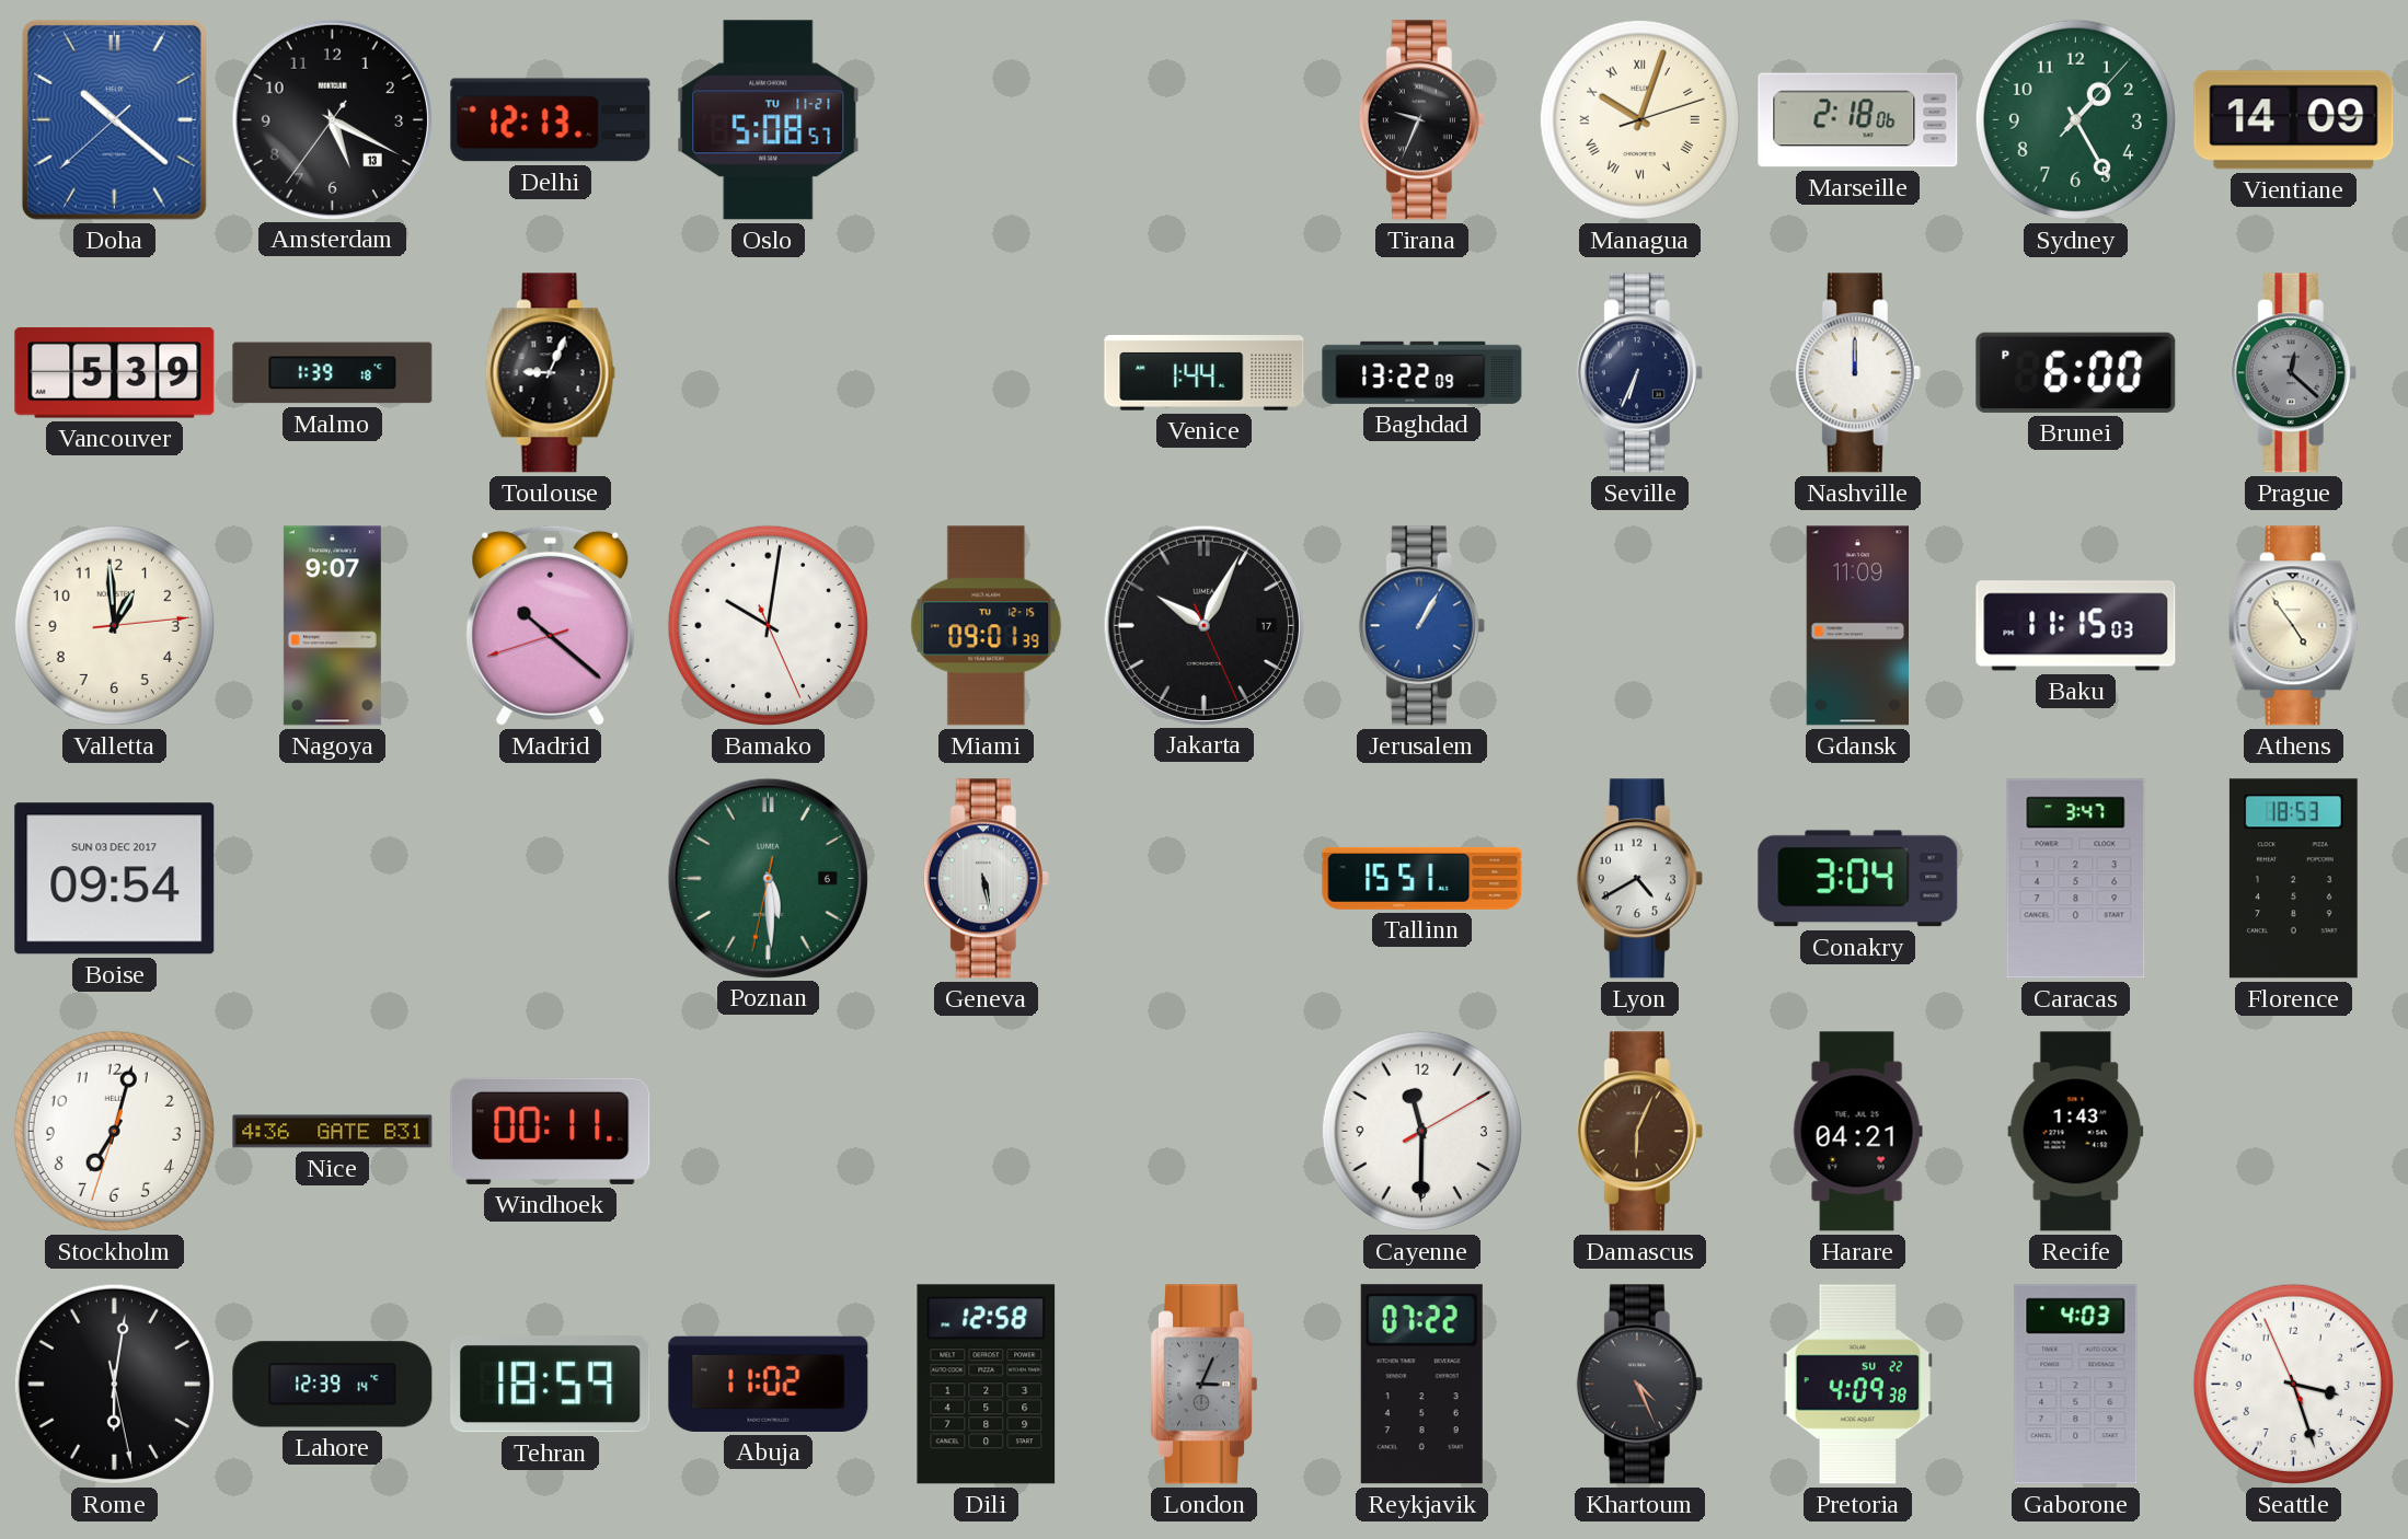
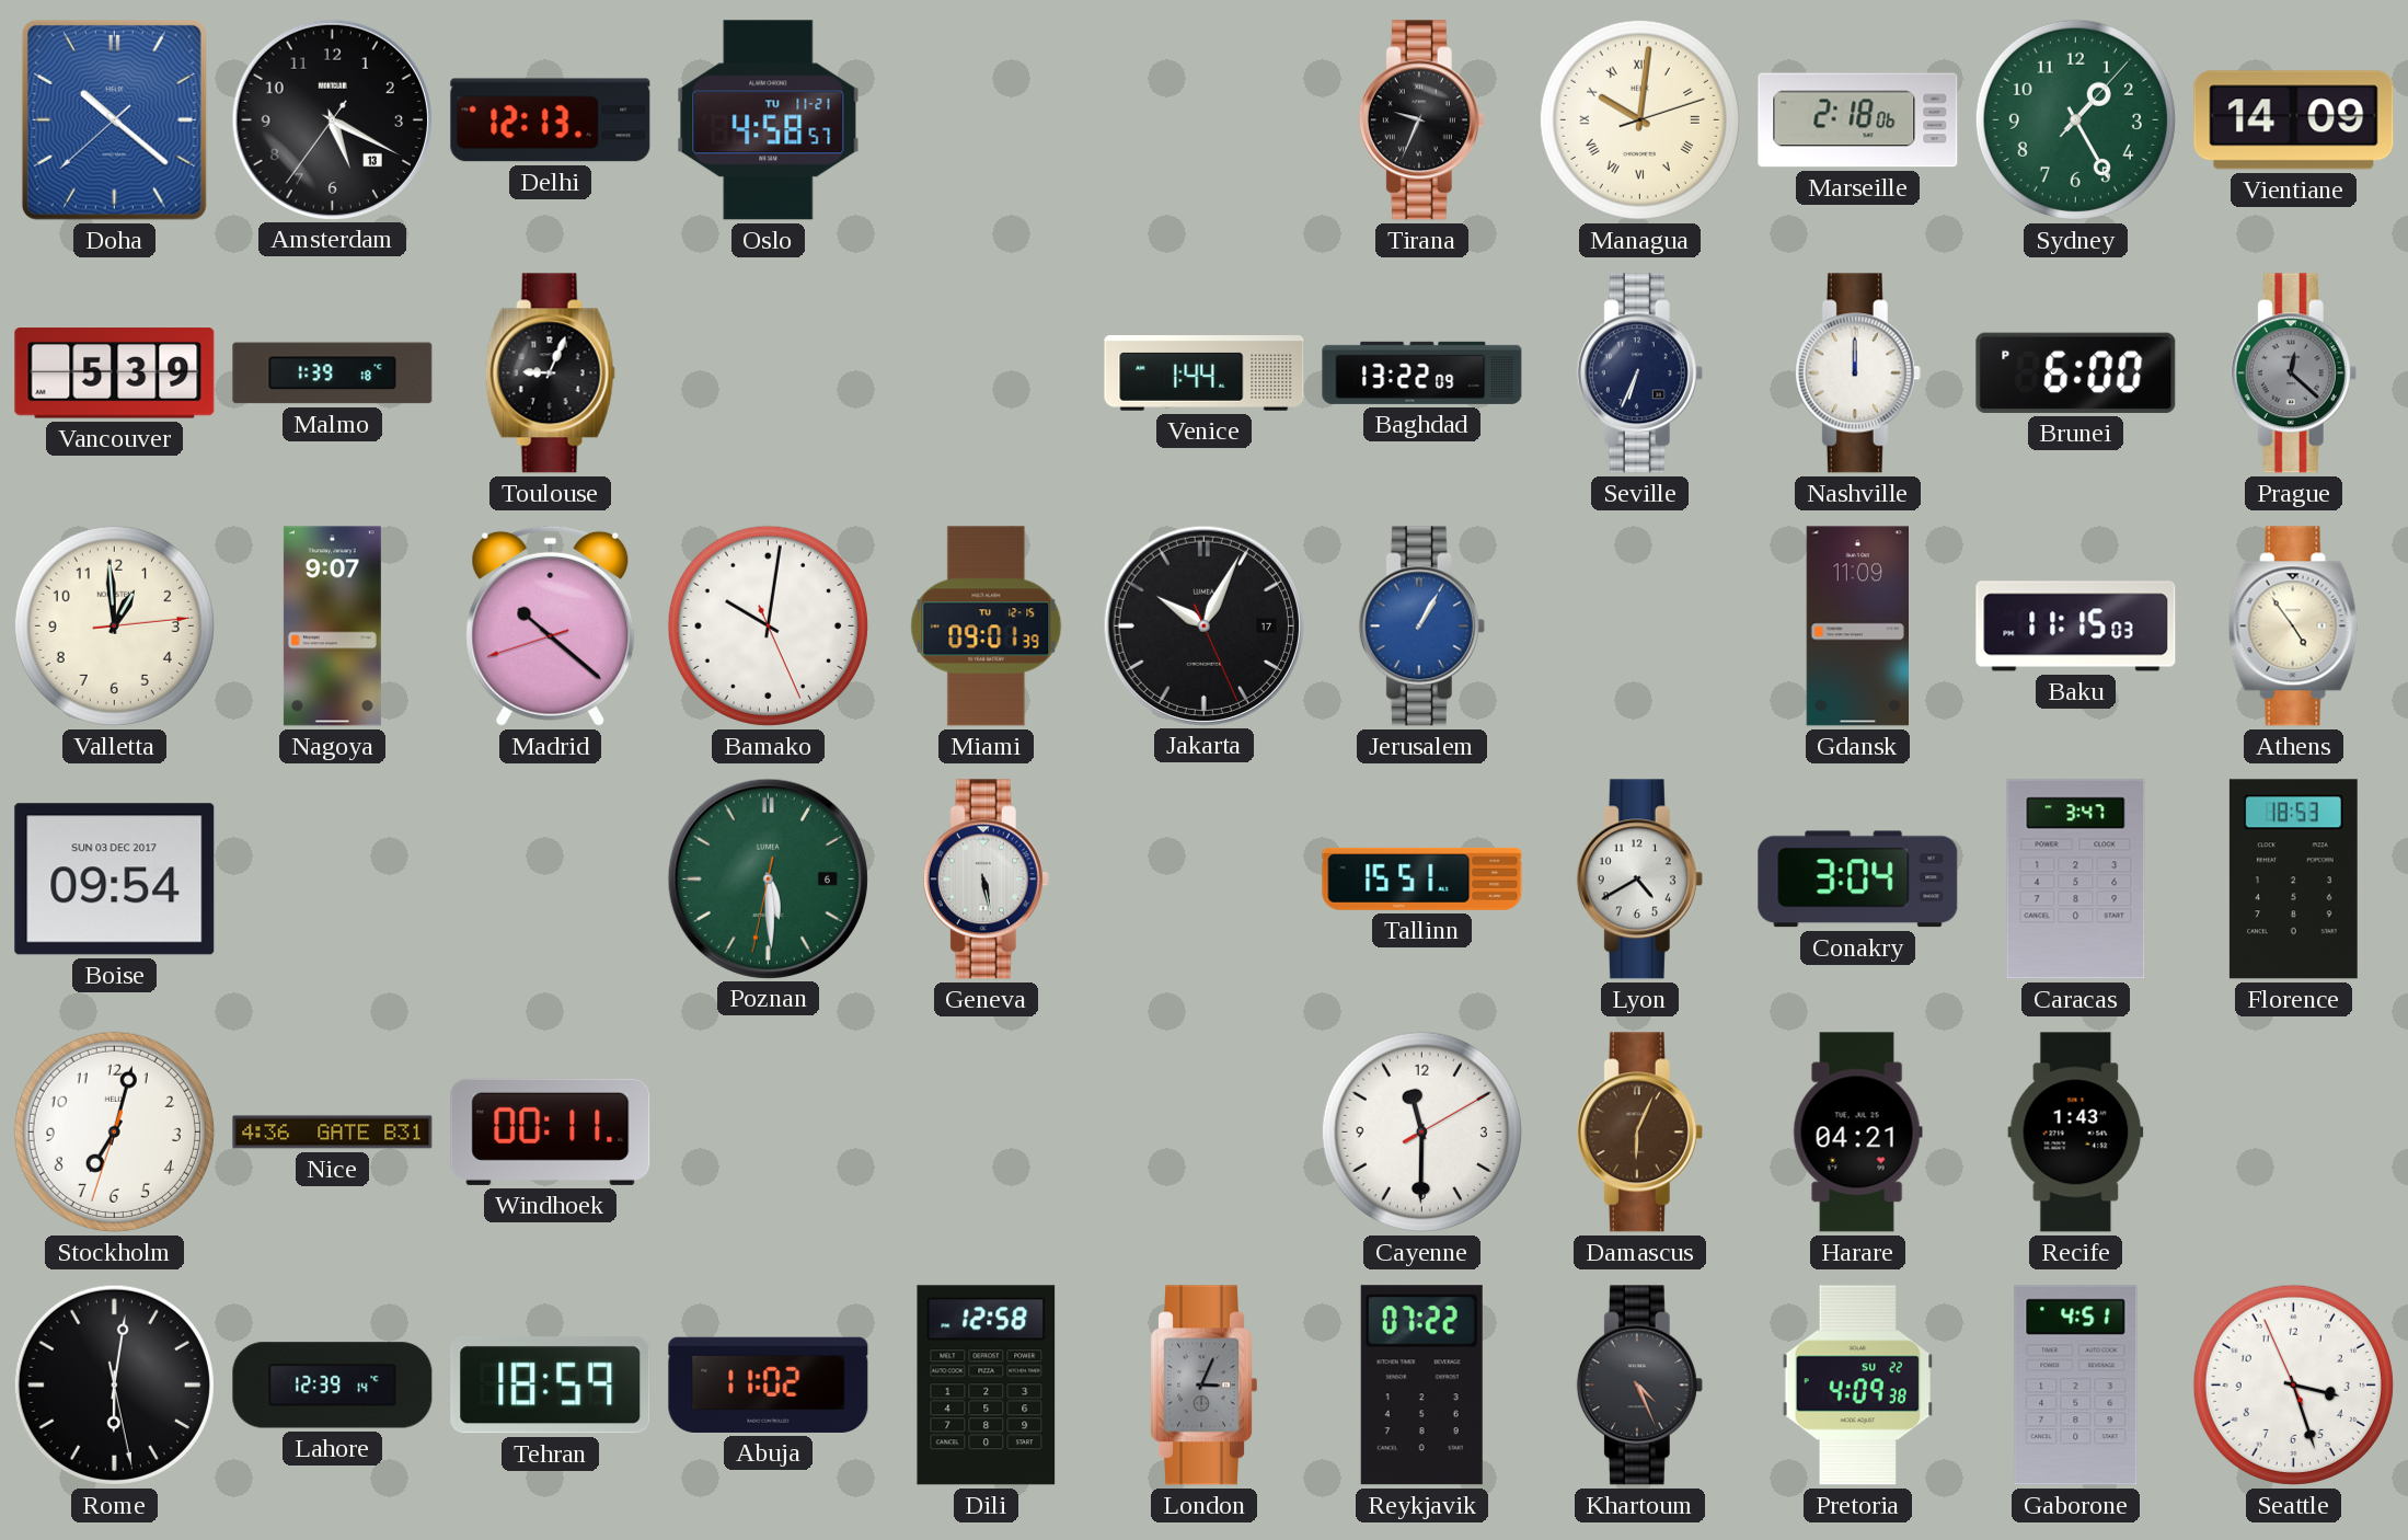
Oslo: 5:08 -> 4:58
Managua: 10:03 -> 10:01
Gaborone: 4:03 -> 4:51
